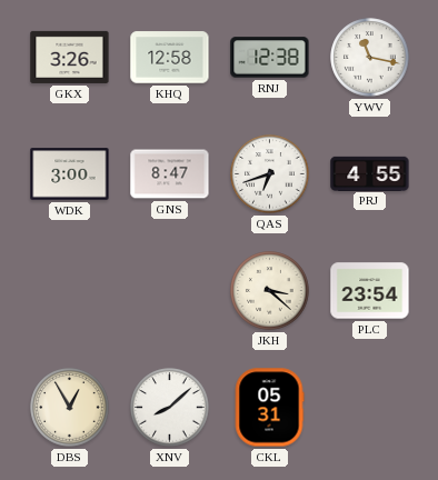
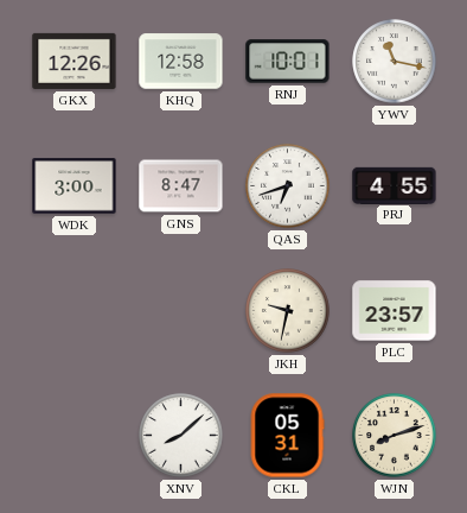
GKX: 3:26 -> 12:26
RNJ: 12:38 -> 10:01
JKH: 3:22 -> 9:32
PLC: 23:54 -> 23:57
DBS: 12:55 -> none
WJN: none -> 8:12
